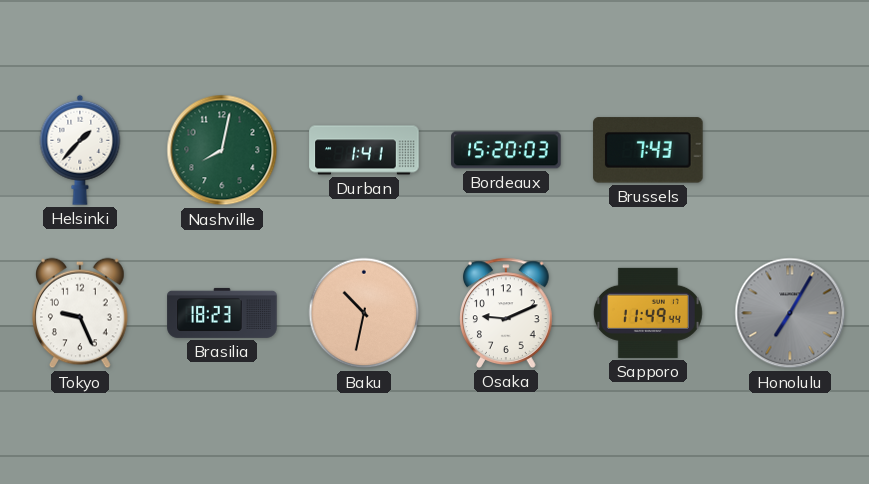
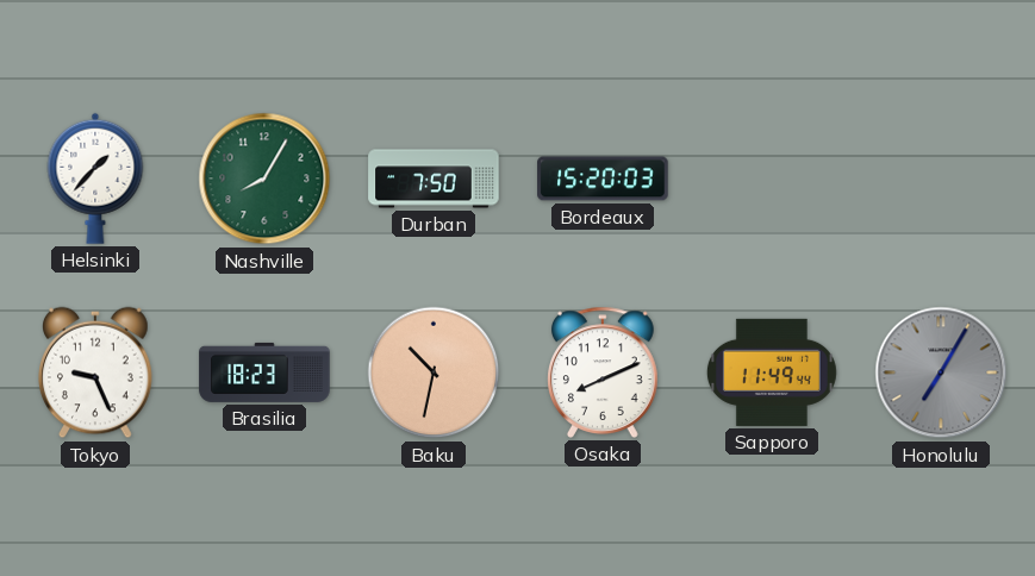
Nashville: 8:02 -> 8:05
Durban: 1:41 -> 7:50
Brussels: 7:43 -> none
Osaka: 9:11 -> 8:11
